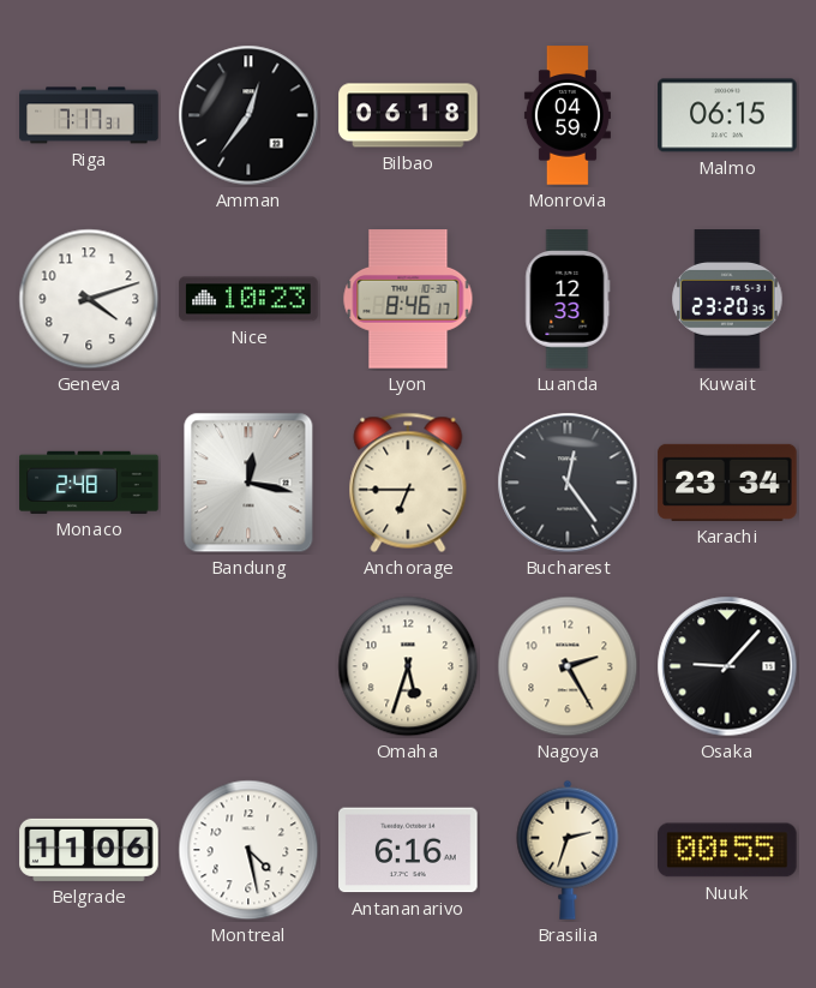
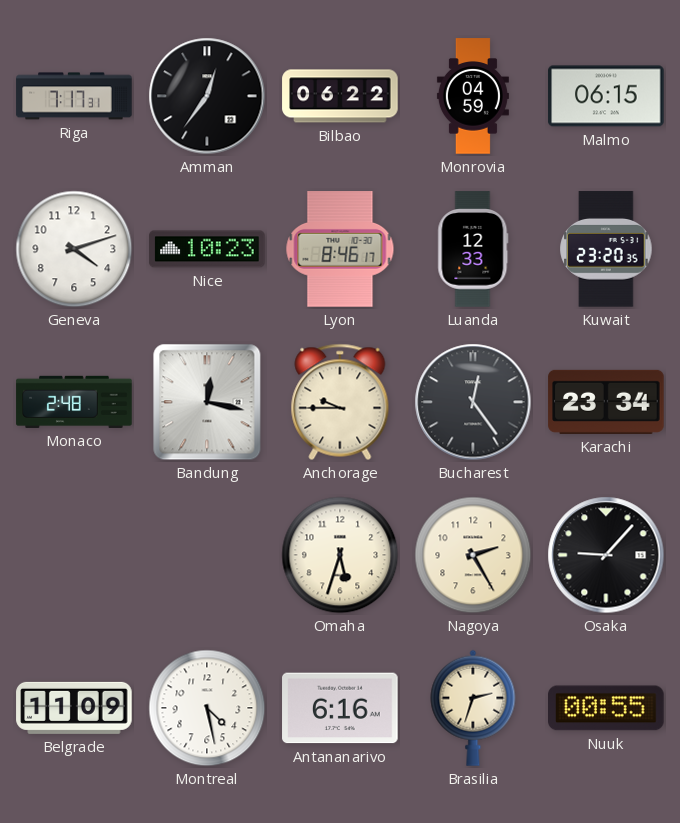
Bilbao: 06:18 -> 06:22
Anchorage: 6:45 -> 9:45
Belgrade: 11:06 -> 11:09
